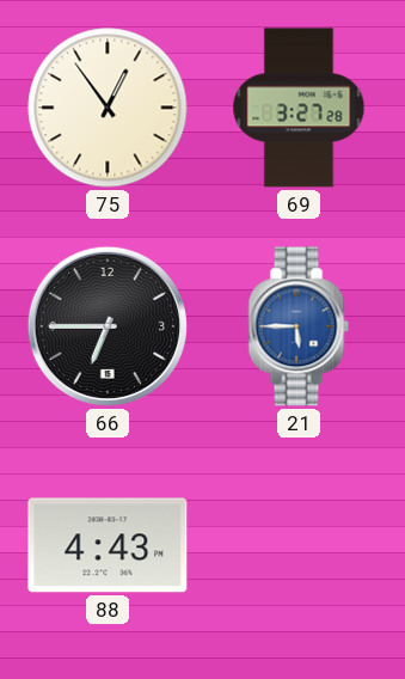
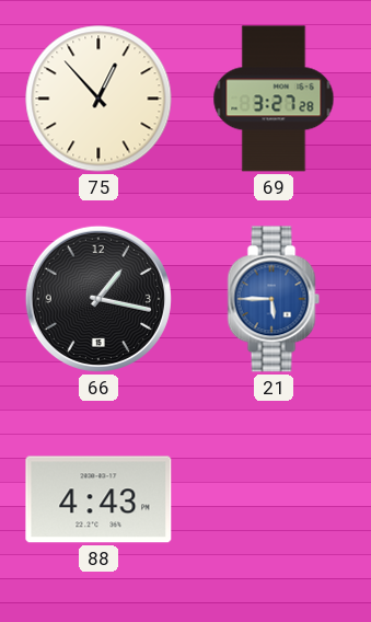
75: 12:54 -> 12:53
66: 6:45 -> 1:17
